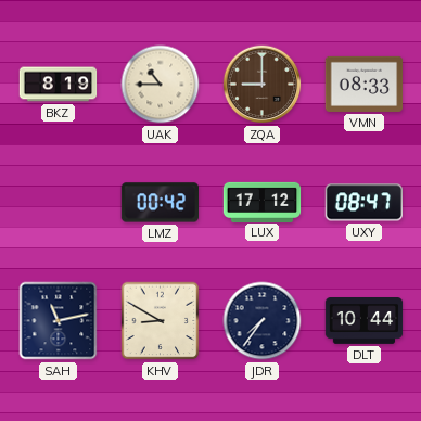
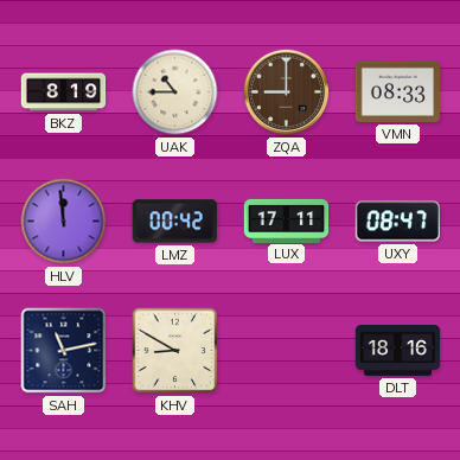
HLV: none -> 11:59
LUX: 17:12 -> 17:11
JDR: 7:36 -> none
DLT: 10:44 -> 18:16
